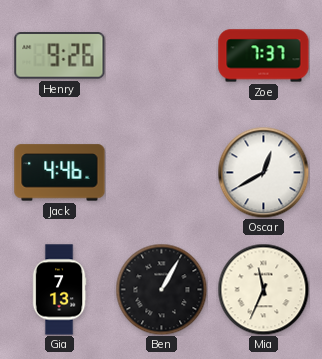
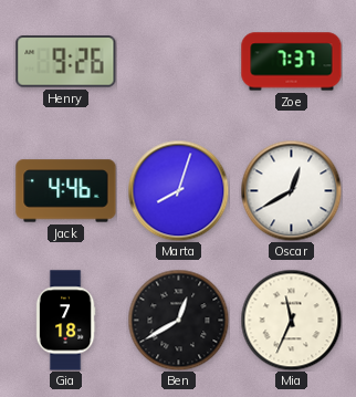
Marta: none -> 8:03
Gia: 7:13 -> 7:18
Ben: 1:05 -> 12:40
